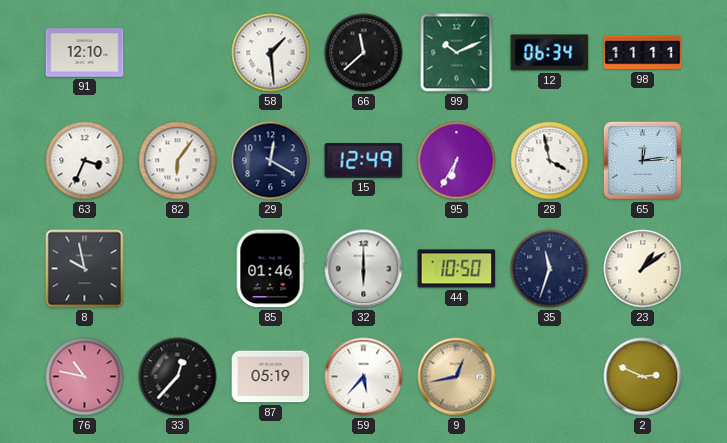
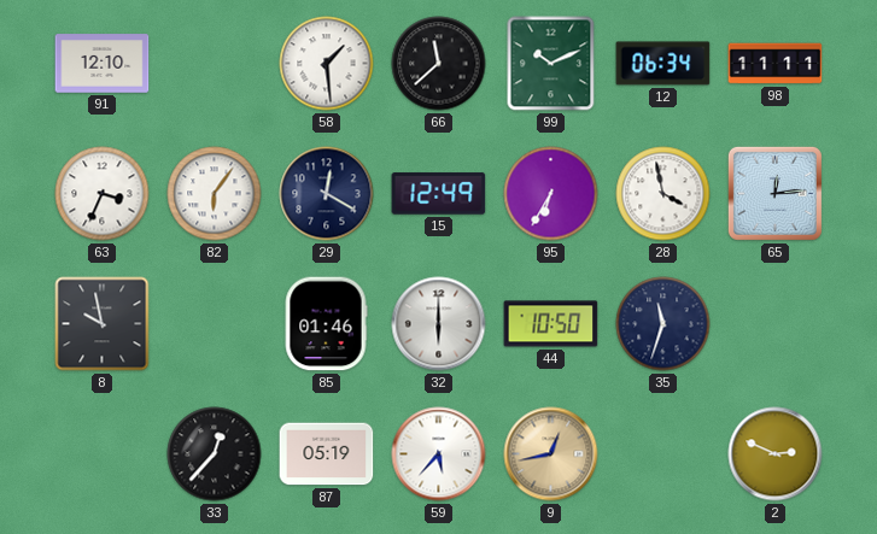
23: 1:09 -> none
76: 10:47 -> none
